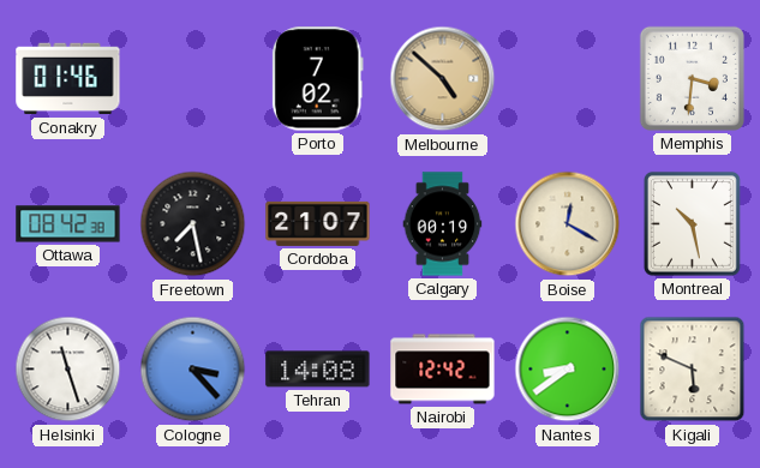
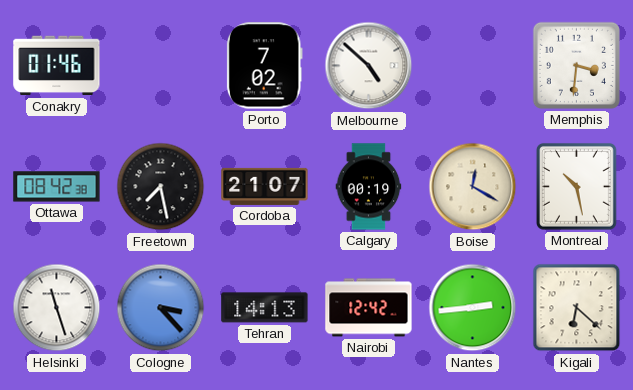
Melbourne dial: champagne -> white
Tehran: 14:08 -> 14:13
Nantes: 8:39 -> 2:44
Kigali: 5:49 -> 6:22
